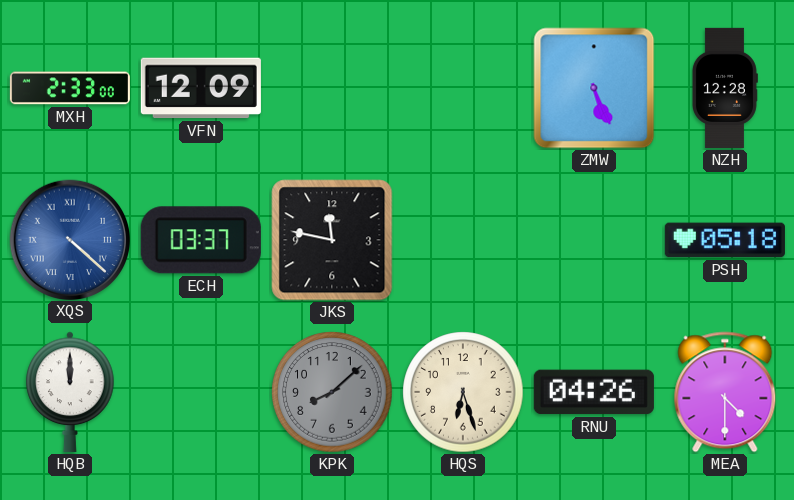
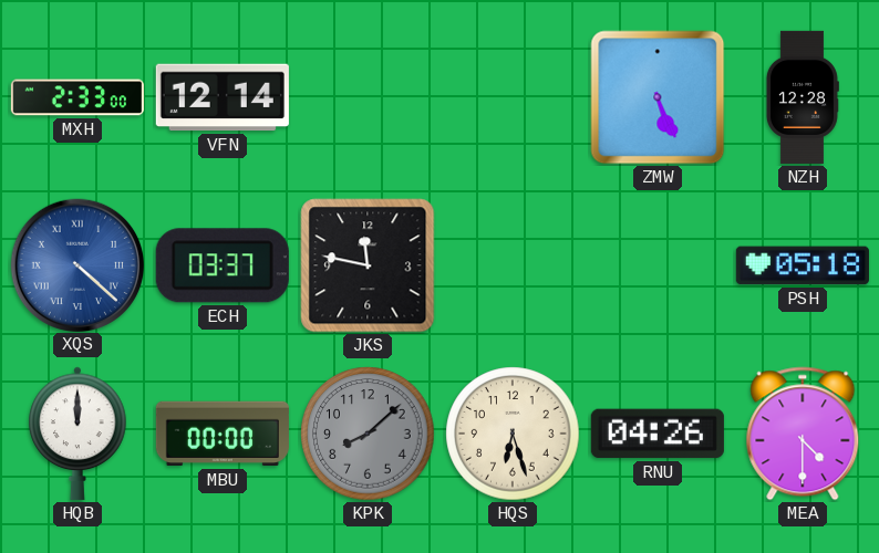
VFN: 12:09 -> 12:14
MBU: none -> 00:00
